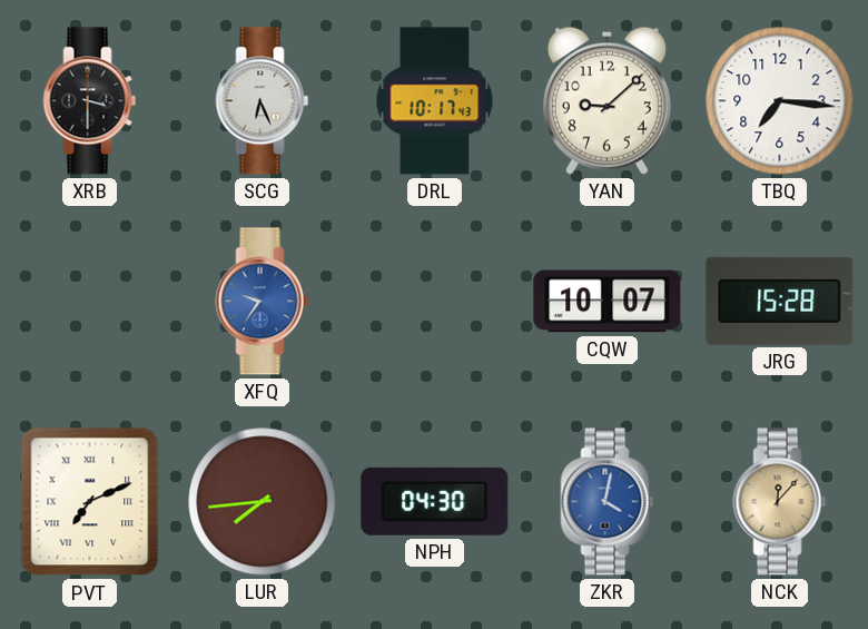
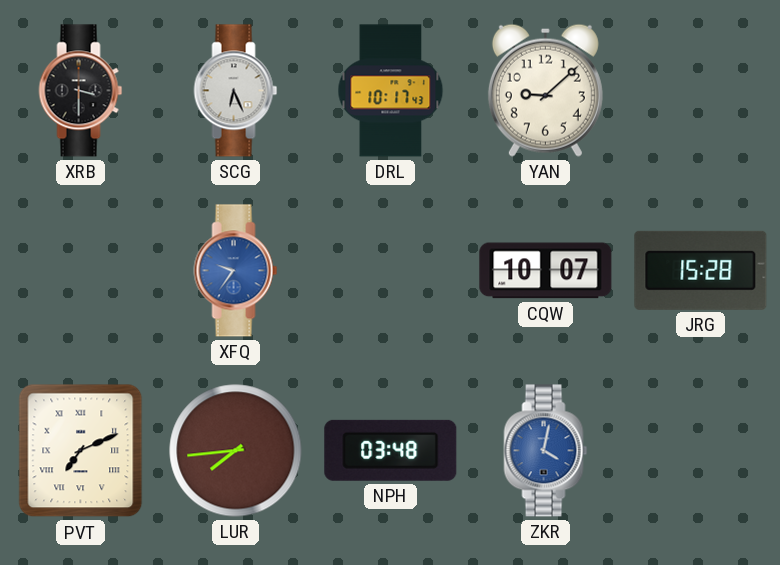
TBQ: 7:16 -> none
NPH: 04:30 -> 03:48
NCK: 12:07 -> none
